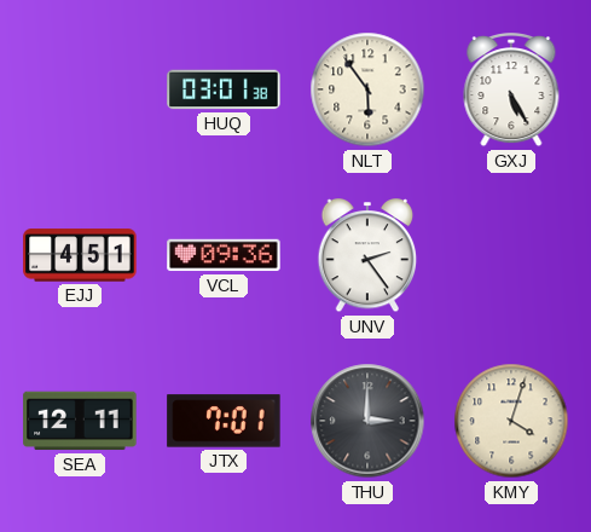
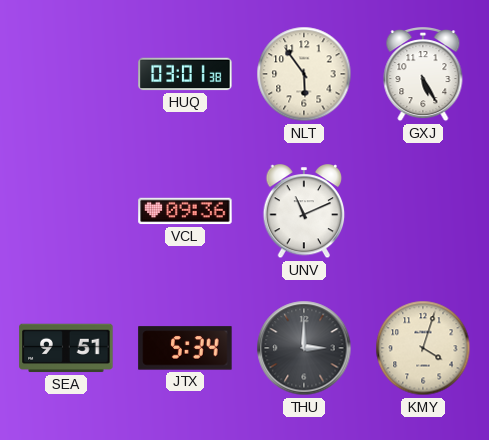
EJJ: 4:51 -> none
UNV: 2:24 -> 11:11
SEA: 12:11 -> 9:51
JTX: 7:01 -> 5:34
